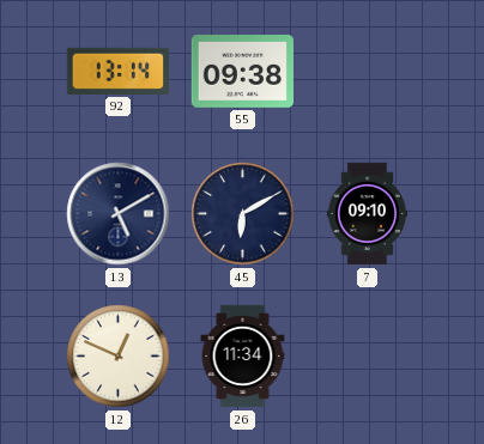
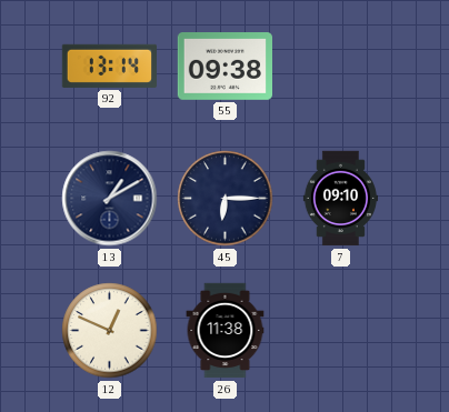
13: 5:10 -> 1:10
45: 6:10 -> 6:15
26: 11:34 -> 11:38
